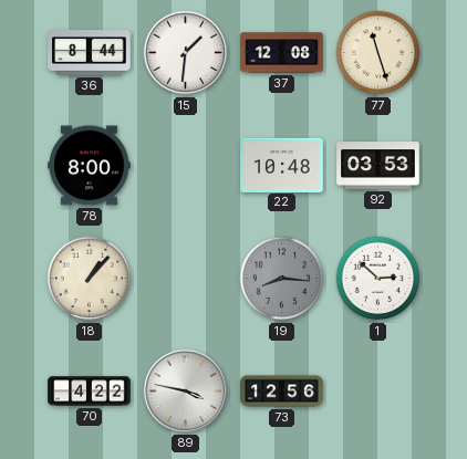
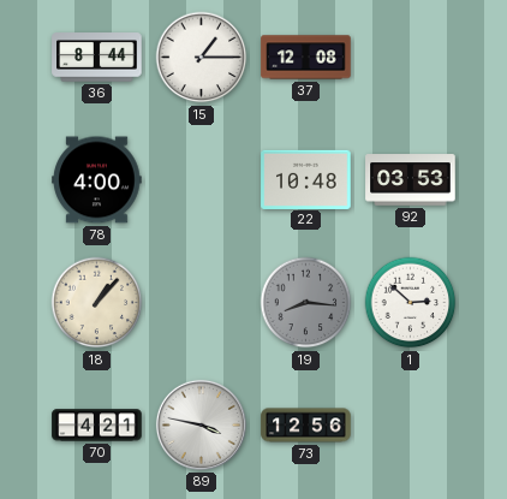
15: 1:31 -> 1:15
77: 11:27 -> none
78: 8:00 -> 4:00
70: 4:22 -> 4:21
